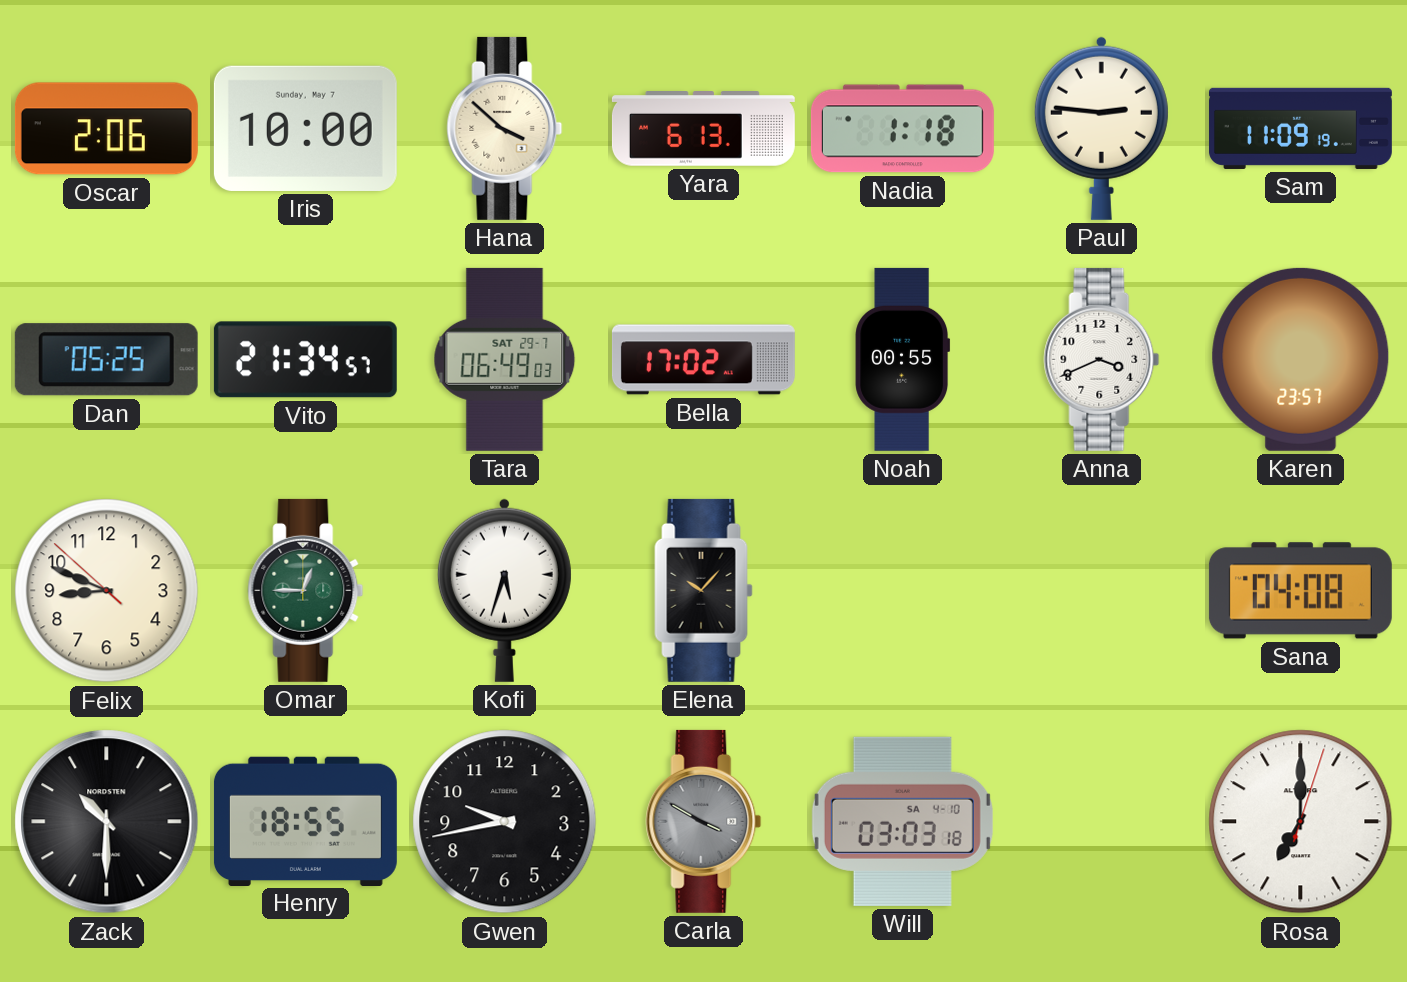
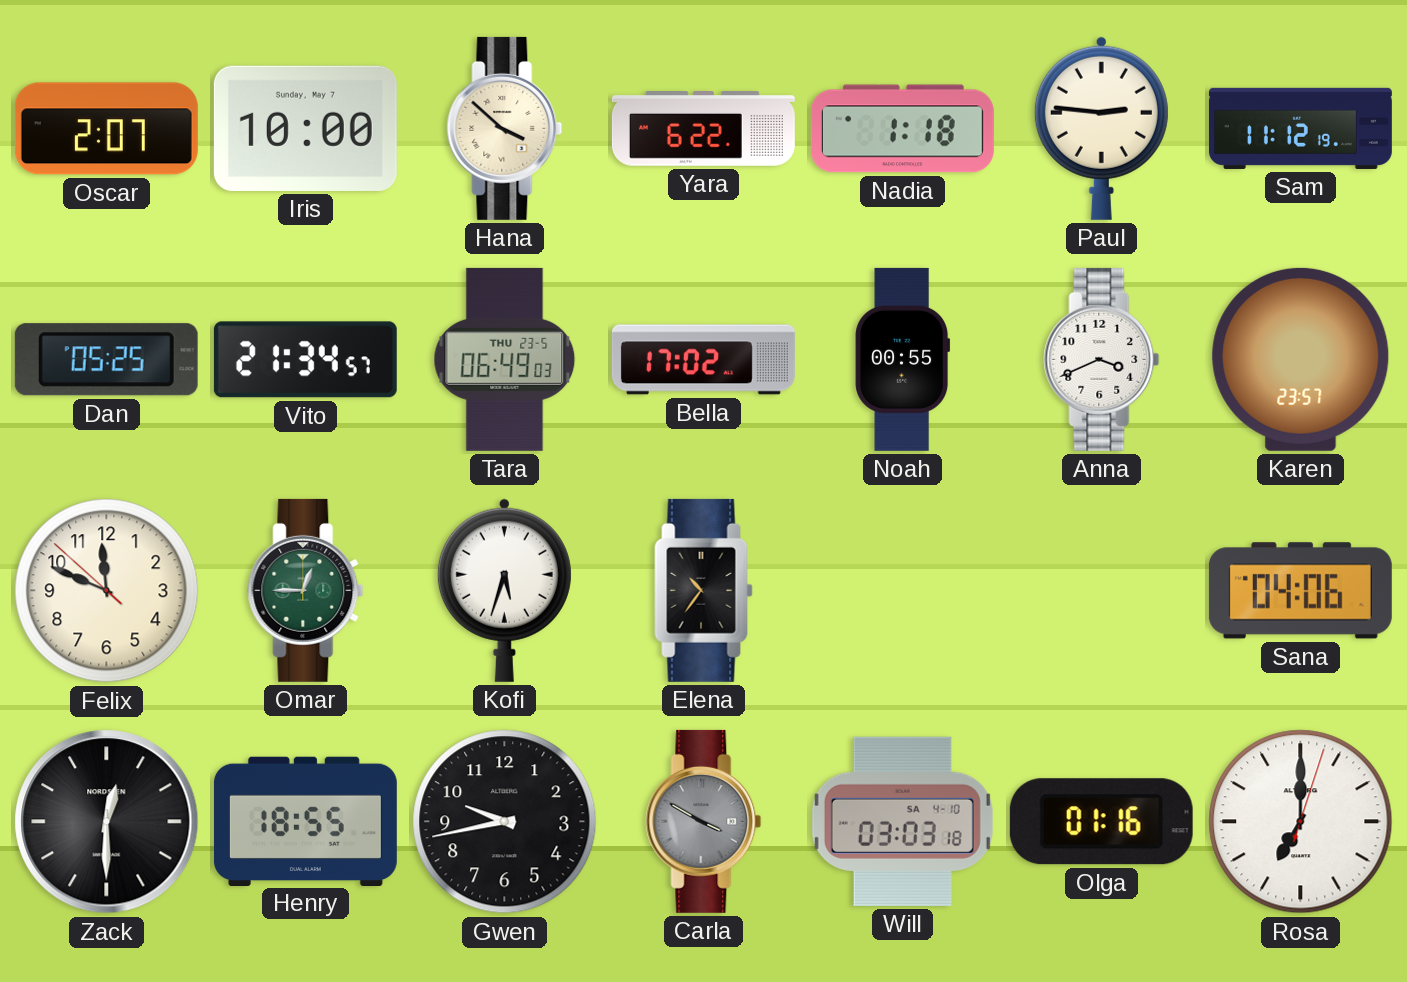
Oscar: 2:06 -> 2:07
Yara: 6:13 -> 6:22
Sam: 11:09 -> 11:12
Tara date: SAT 29-7 -> THU 23-5
Felix: 8:48 -> 11:48
Elena: 10:07 -> 10:36
Sana: 04:08 -> 04:06
Zack: 10:30 -> 12:30
Olga: none -> 01:16
